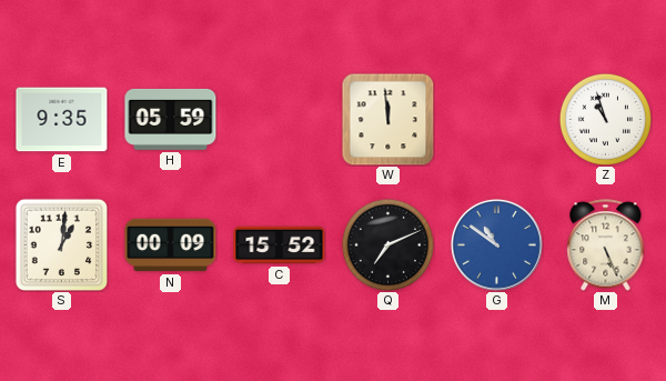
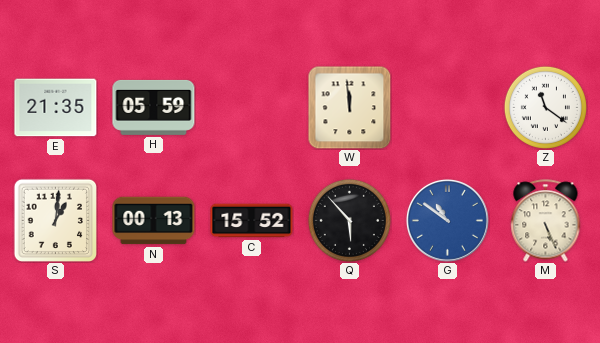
E: 9:35 -> 21:35
Z: 10:57 -> 11:21
N: 00:09 -> 00:13
Q: 7:11 -> 5:53
